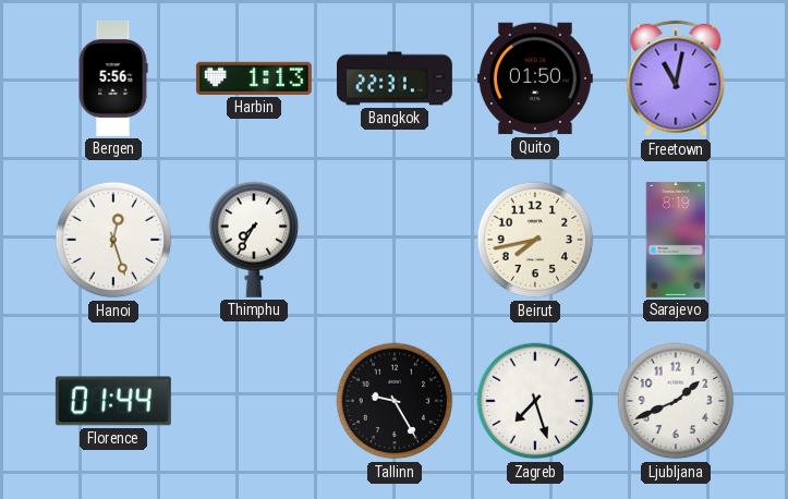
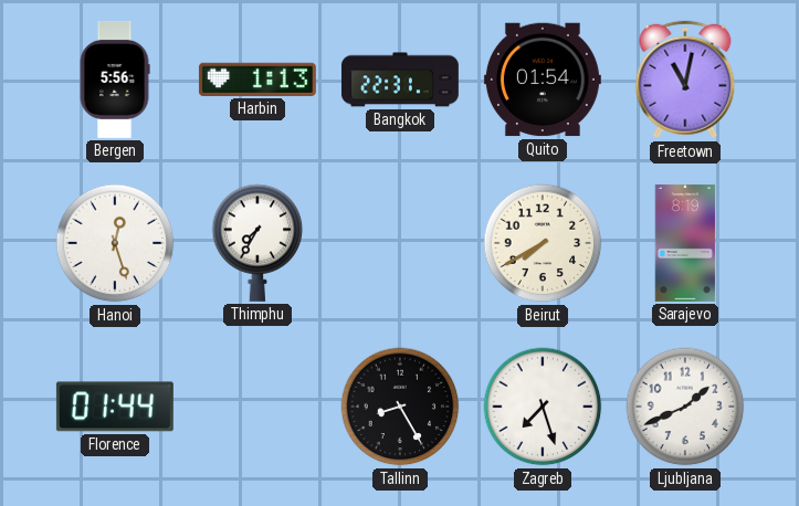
Quito: 01:50 -> 01:54
Beirut: 7:43 -> 7:40
Tallinn: 9:25 -> 8:25
